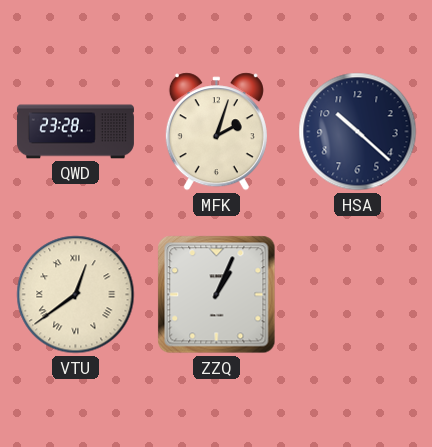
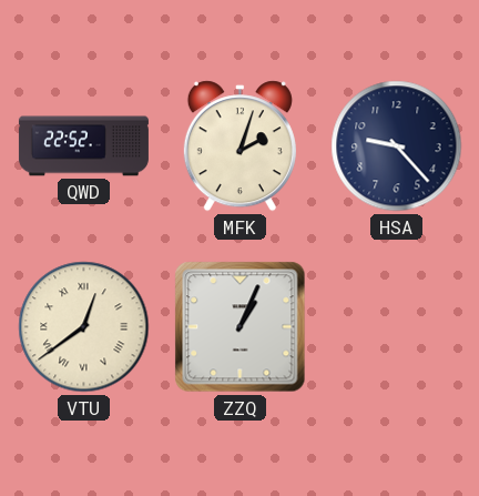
QWD: 23:28 -> 22:52
HSA: 10:22 -> 9:23
